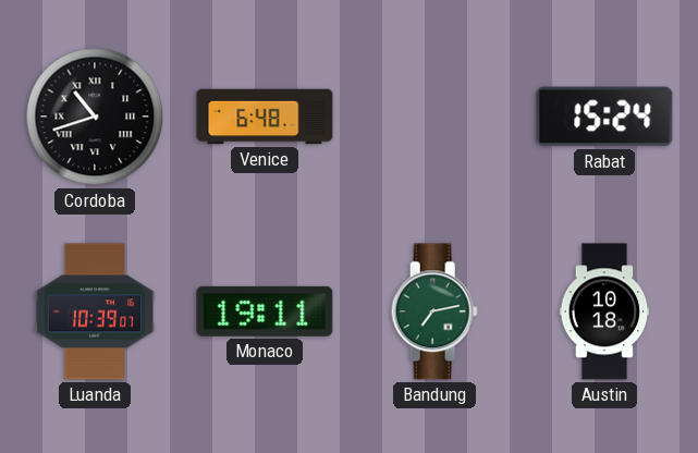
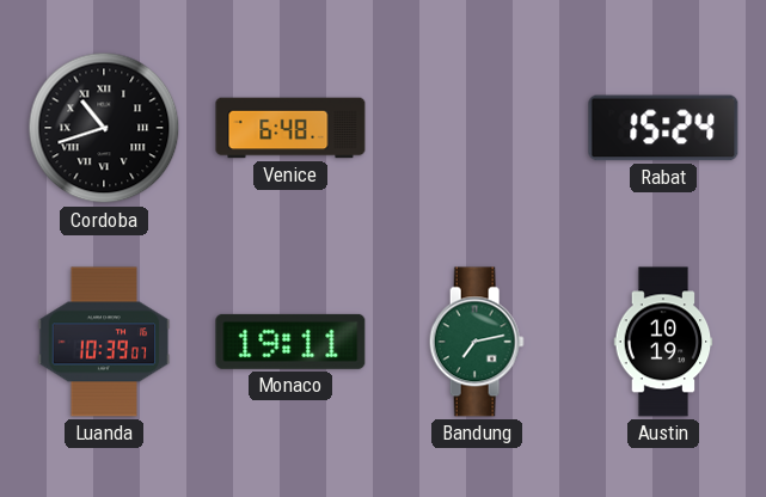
Austin: 10:18 -> 10:19
